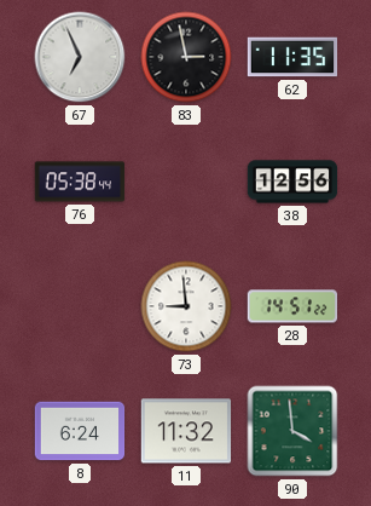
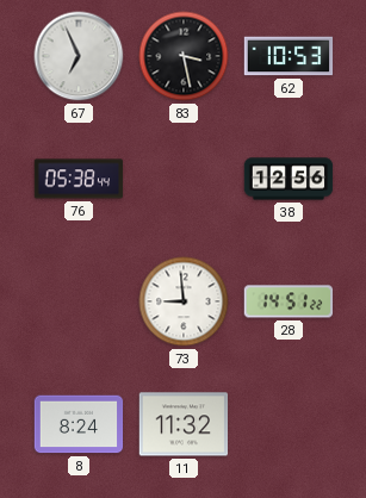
83: 2:58 -> 3:28
62: 11:35 -> 10:53
8: 6:24 -> 8:24
90: 3:59 -> none
